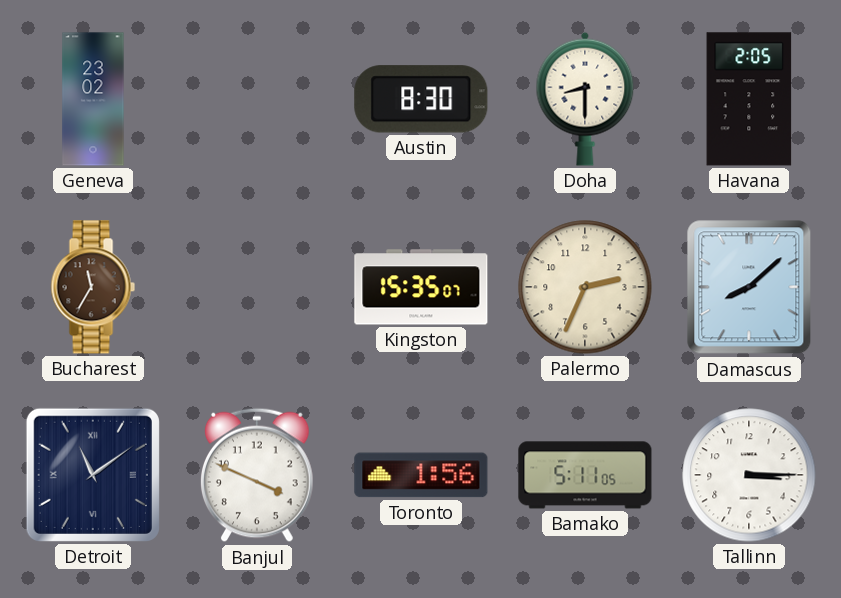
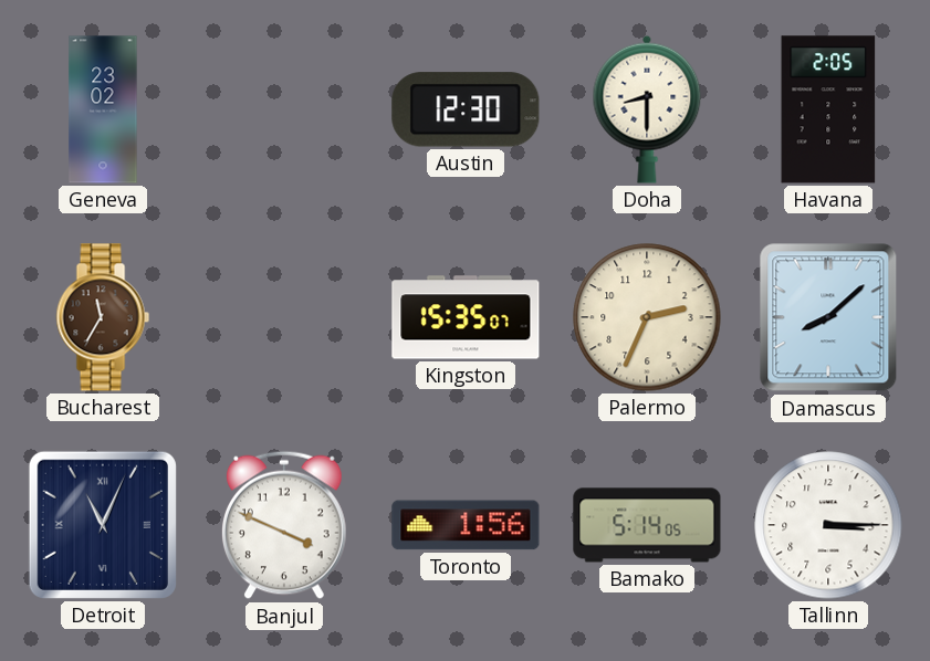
Austin: 8:30 -> 12:30
Detroit: 11:09 -> 11:04
Bamako: 5:11 -> 5:14
